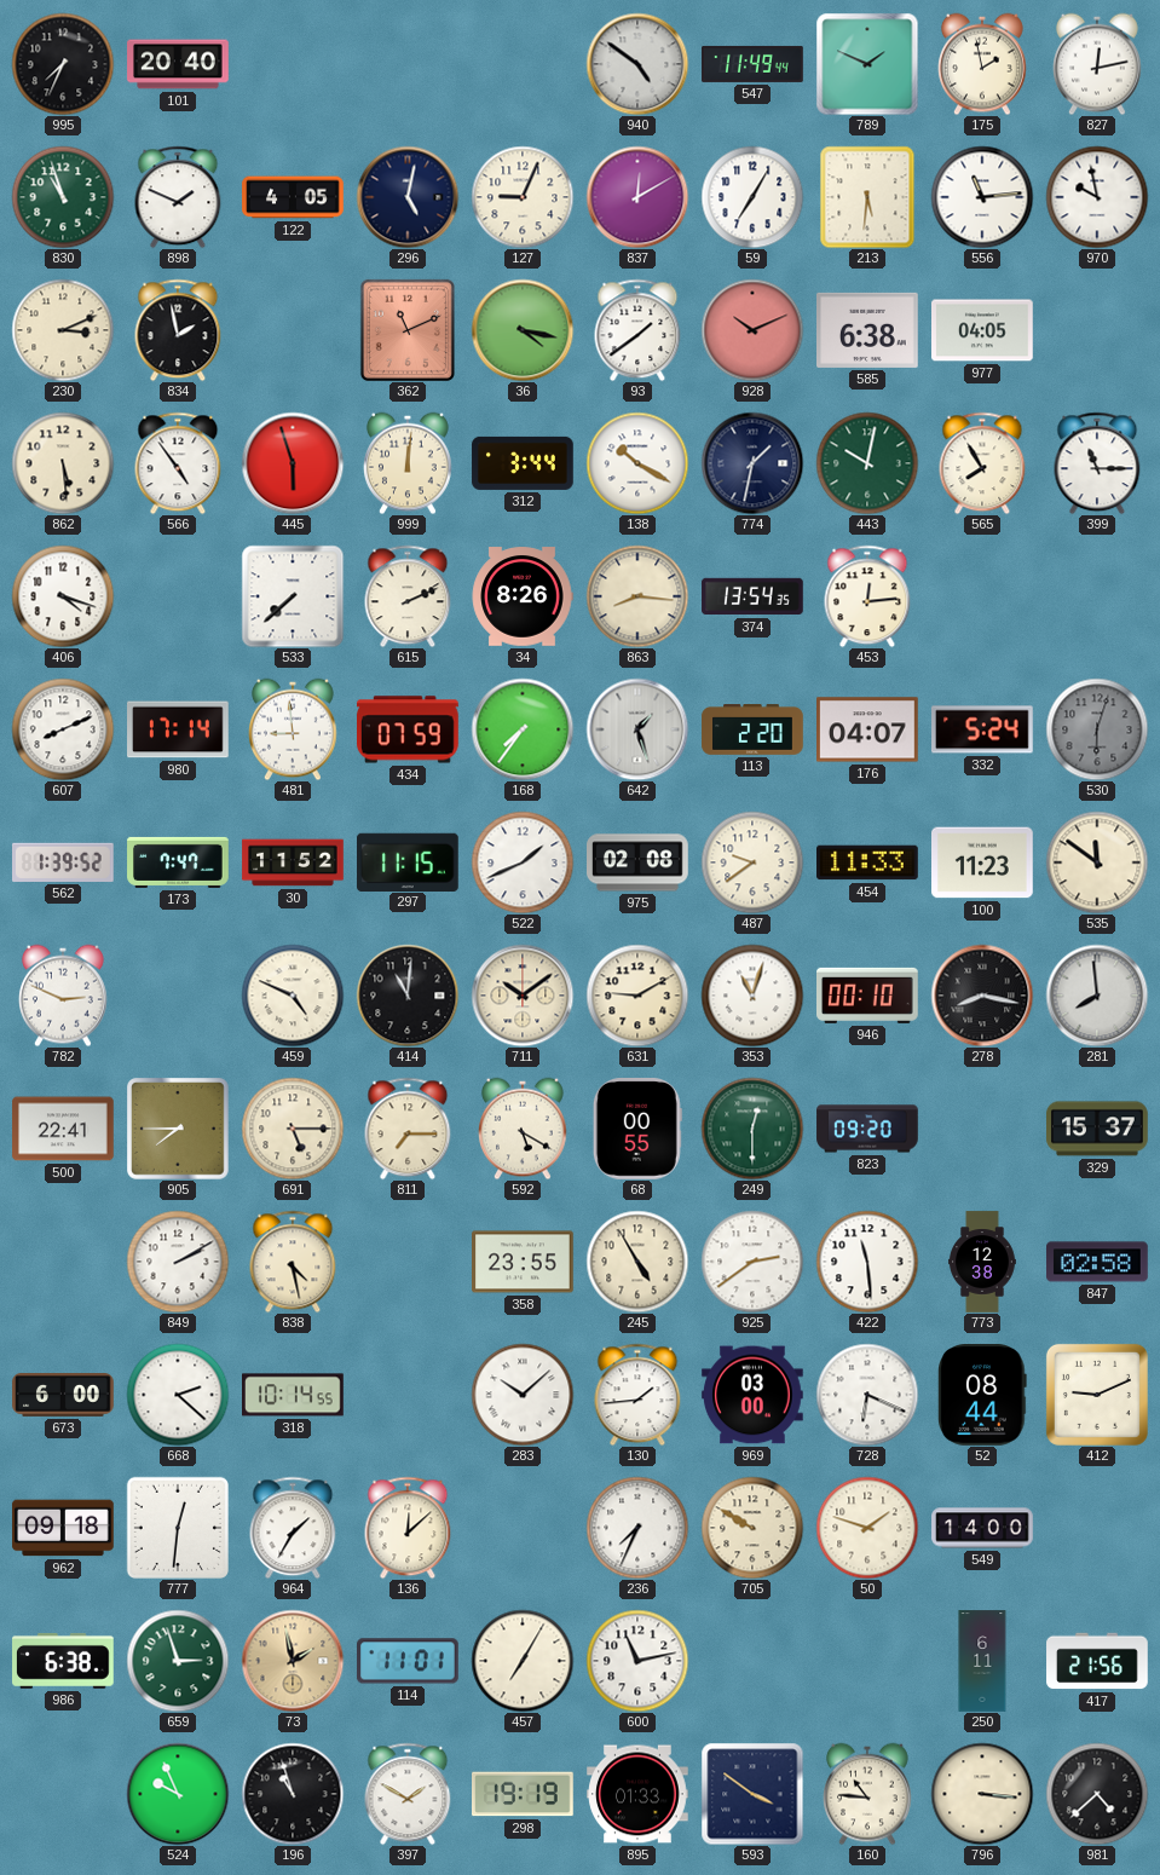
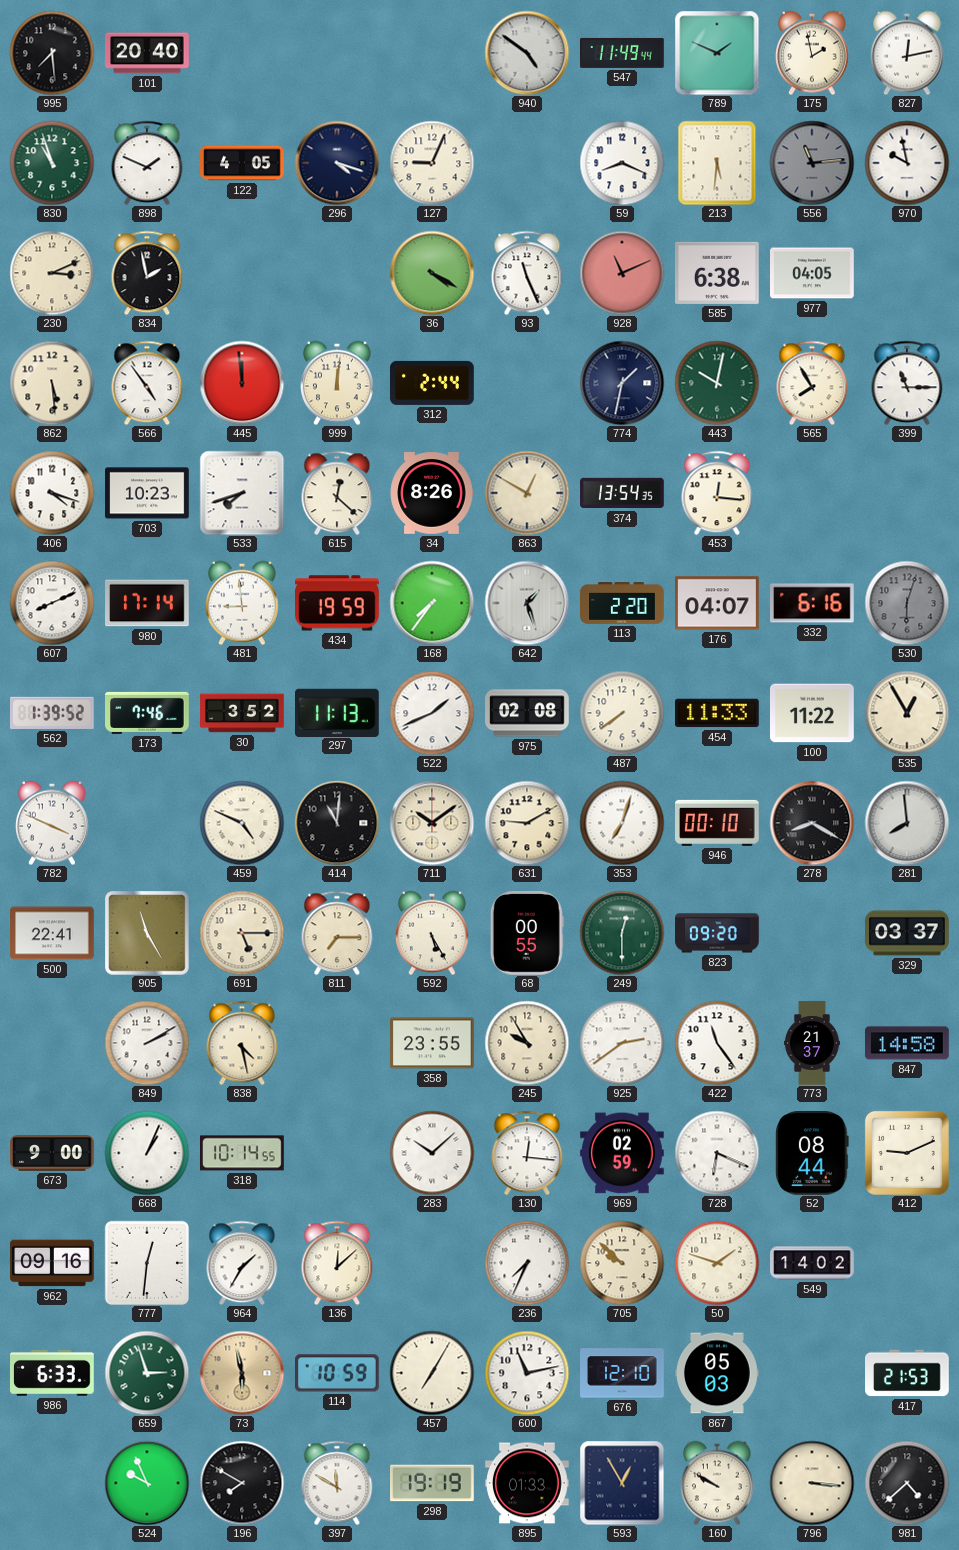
995: 7:34 -> 7:29
296: 5:02 -> 4:18
837: 12:10 -> none
59: 7:05 -> 8:19
556 dial: white -> grey
362: 11:11 -> none
36: 4:17 -> 4:20
93: 1:39 -> 11:26
928: 10:11 -> 11:11
445: 5:57 -> 11:59
312: 3:44 -> 2:44
138: 10:20 -> none
703: none -> 10:23
533: 7:38 -> 7:42
615: 2:11 -> 12:22
863: 8:16 -> 12:50
453: 12:14 -> 12:16
434: 07:59 -> 19:59
332: 5:24 -> 6:16
173: 7:47 -> 7:46
30: 11:52 -> 3:52
297: 11:15 -> 11:13
487: 9:39 -> 7:39
100: 11:23 -> 11:22
535: 11:51 -> 12:55
782: 2:49 -> 3:49
353: 11:03 -> 7:03
278: 8:17 -> 8:20
905: 7:45 -> 11:25
592: 5:20 -> 5:25
329: 15:37 -> 03:37
245: 4:55 -> 9:55
422: 11:29 -> 11:24
773: 12:38 -> 21:37
847: 02:58 -> 14:58
673: 6:00 -> 9:00
668: 2:22 -> 1:04
130: 1:44 -> 12:16
969: 03:00 -> 02:59
962: 09:18 -> 09:16
705: 9:50 -> 9:52
549: 14:00 -> 14:02
986: 6:38 -> 6:33
73: 1:58 -> 5:58
114: 11:01 -> 10:59
676: none -> 12:10
867: none -> 05:03
250: 6:11 -> none
417: 21:56 -> 21:53
196: 10:57 -> 7:50
397: 1:50 -> 11:50
593: 3:51 -> 12:55
160: 10:46 -> 9:50
